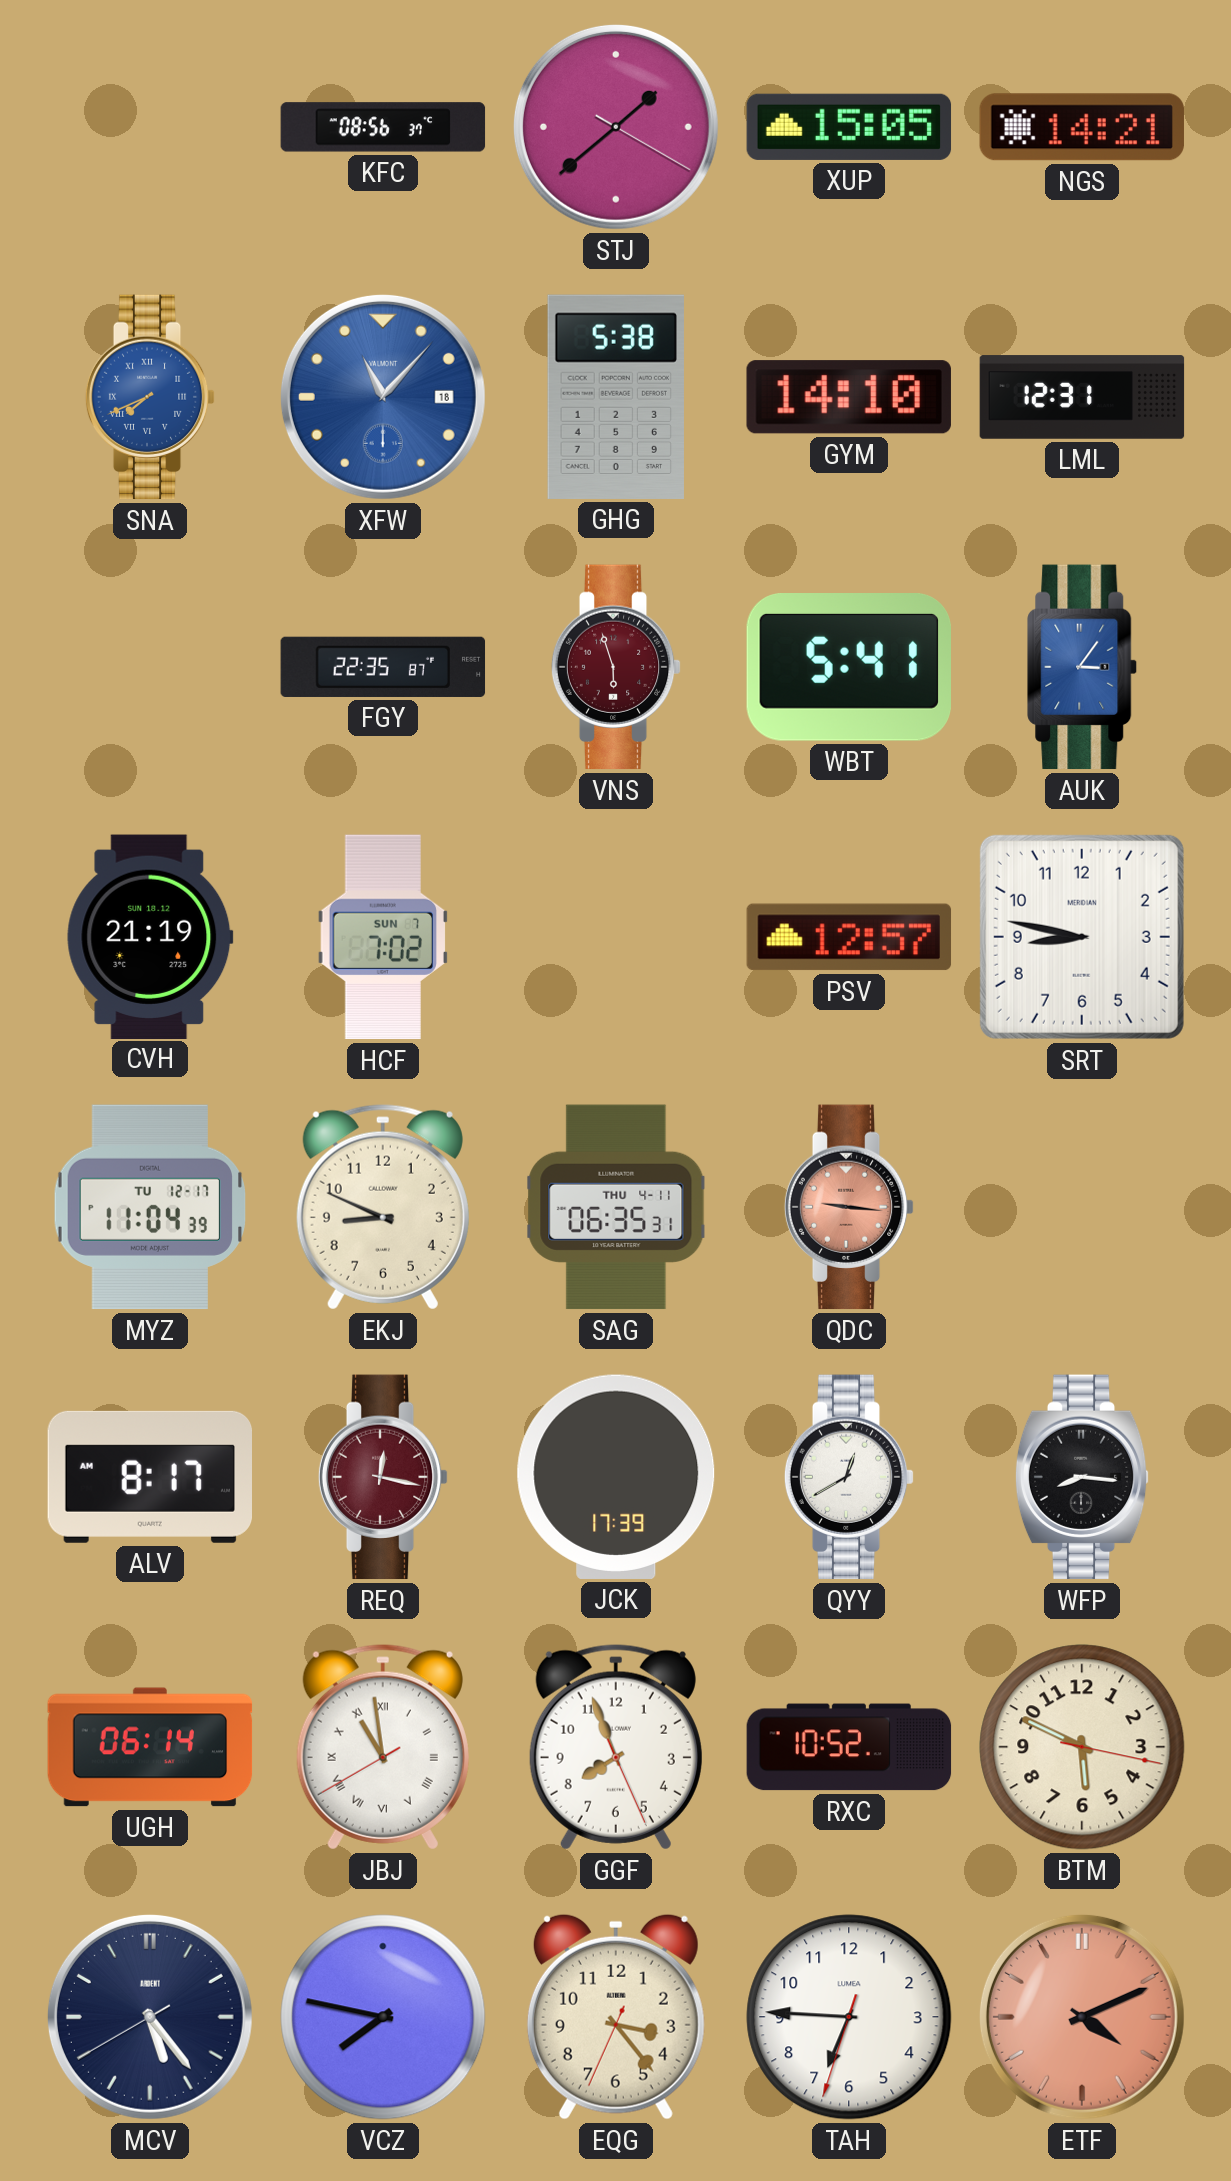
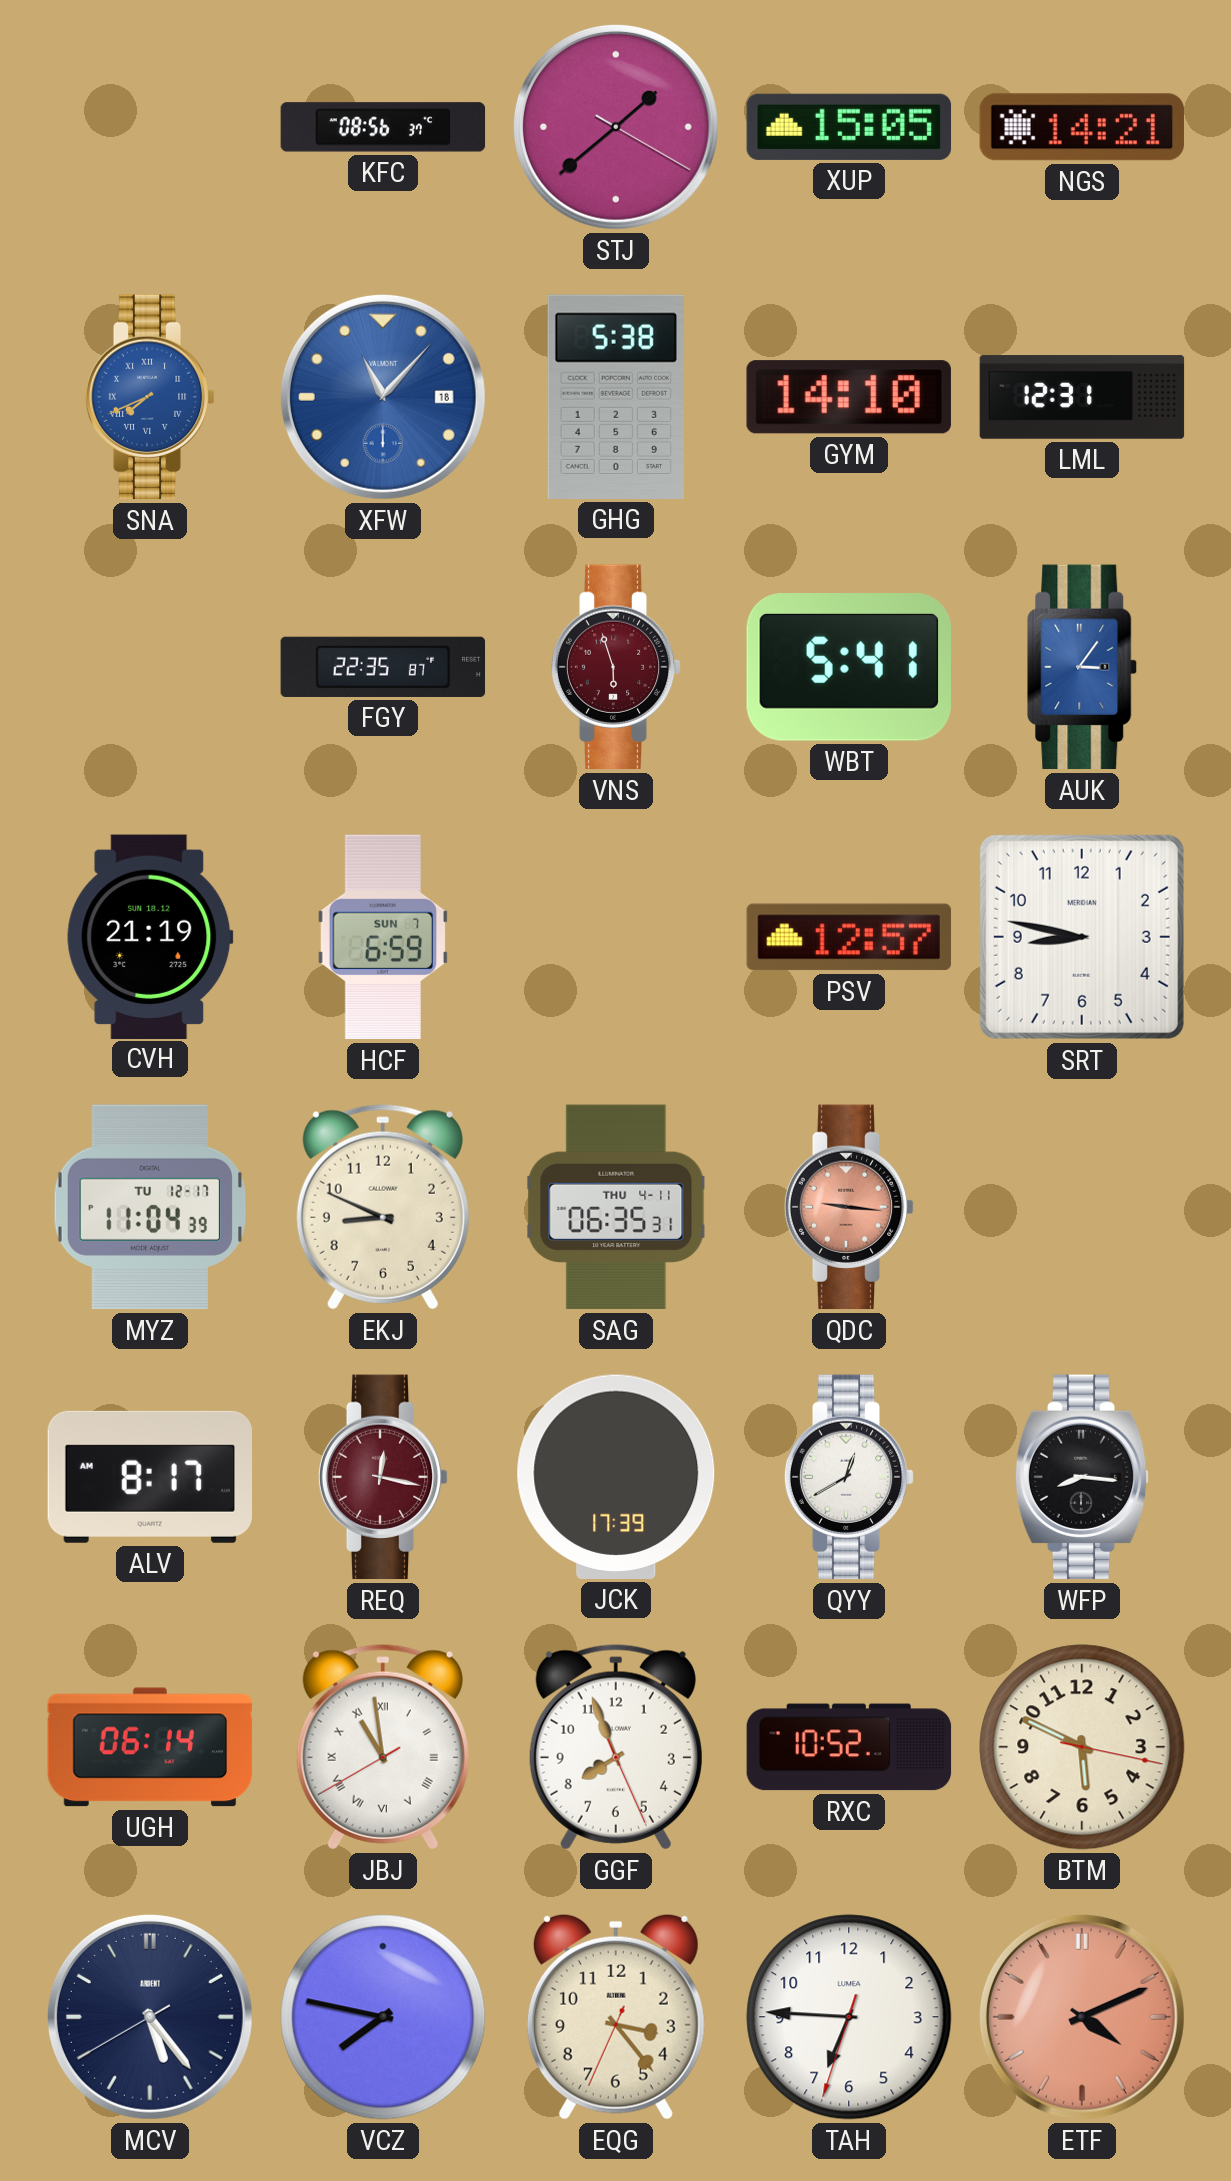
HCF: 7:02 -> 6:59
